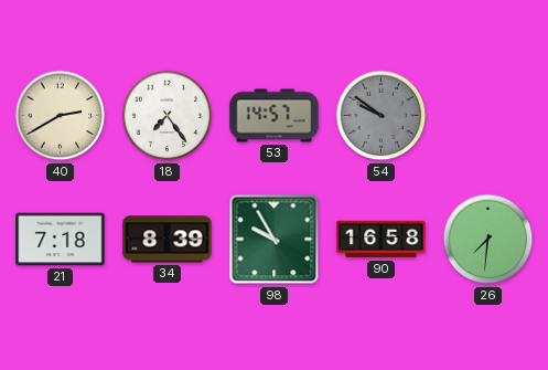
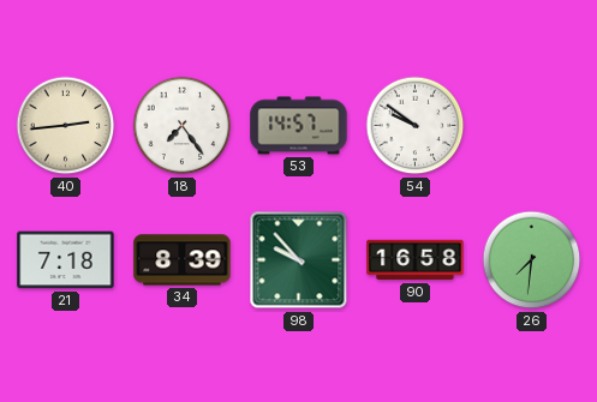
40: 2:40 -> 2:44
54 dial: grey -> white
98: 9:55 -> 9:53
